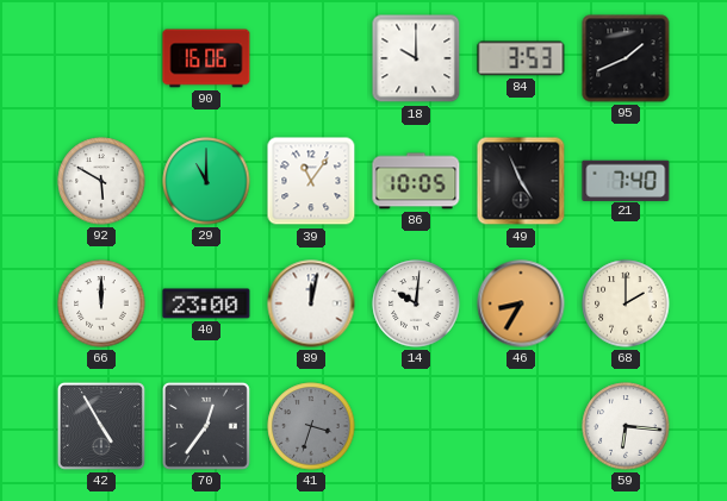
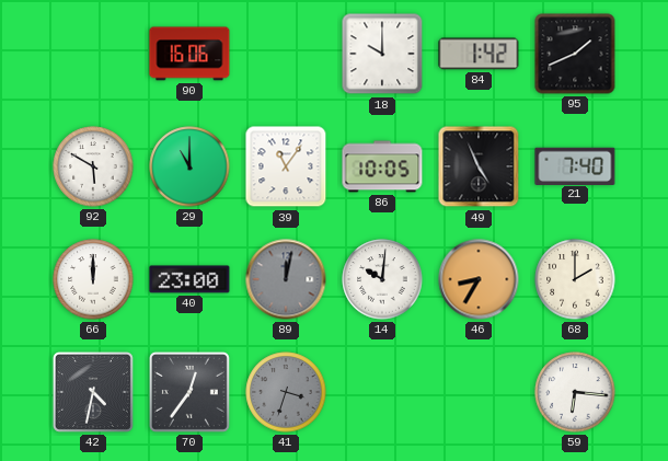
84: 3:53 -> 1:42
89 dial: white -> grey
42: 4:55 -> 4:32
